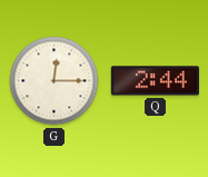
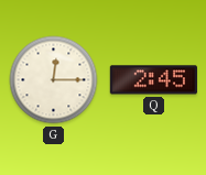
Q: 2:44 -> 2:45
